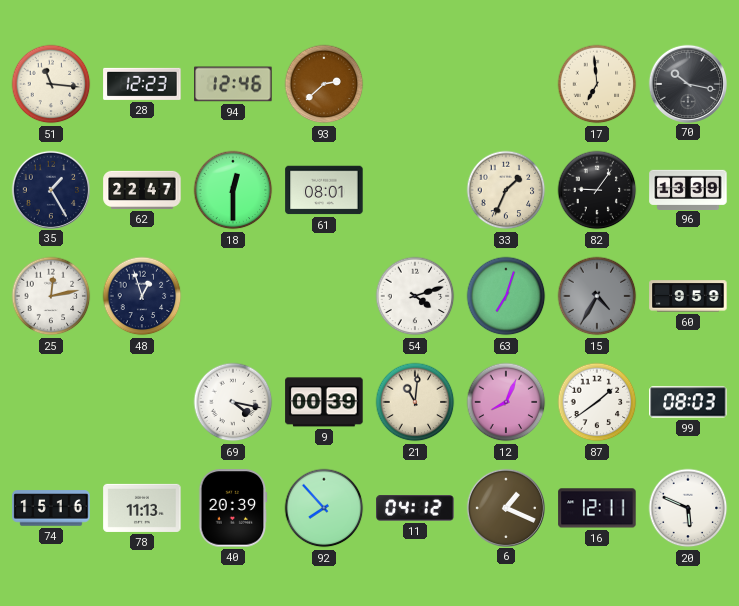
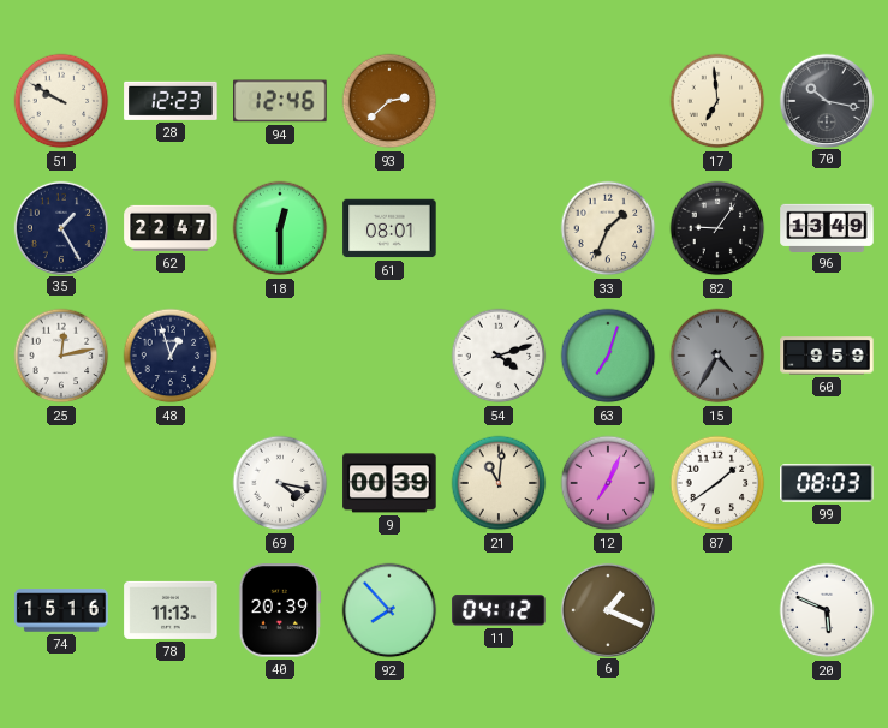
51: 11:16 -> 9:50
96: 13:39 -> 13:49
12: 8:04 -> 7:04
16: 12:11 -> none
